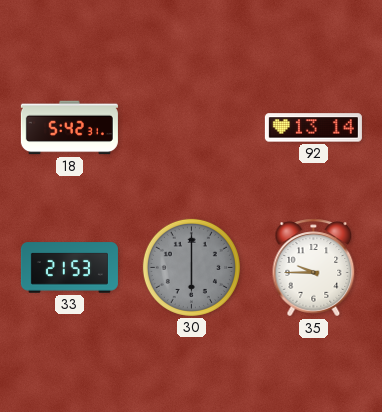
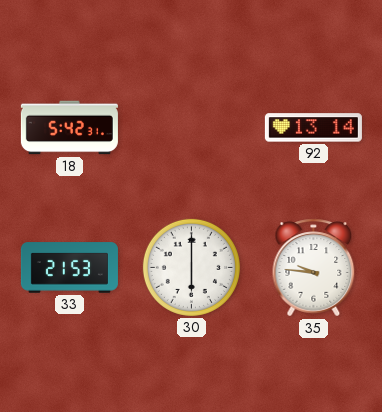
30 dial: grey -> white
35: 9:45 -> 9:46
